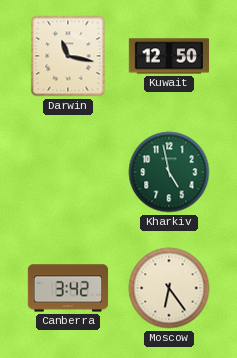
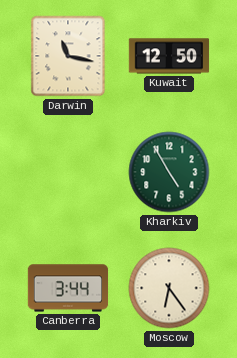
Kharkiv: 4:58 -> 4:55
Canberra: 3:42 -> 3:44
